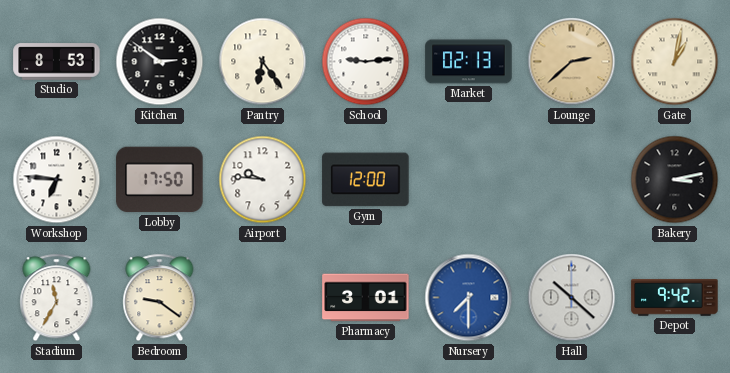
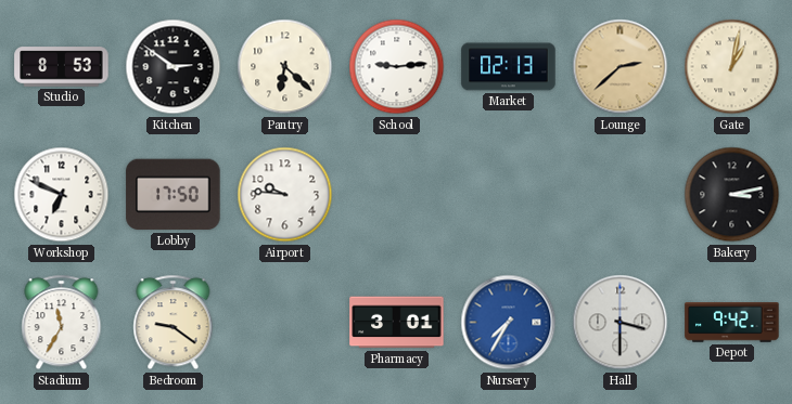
Pantry: 6:24 -> 6:22
Workshop: 6:46 -> 6:49
Gym: 12:00 -> none
Nursery: 7:30 -> 7:35
Hall: 10:22 -> 3:30
